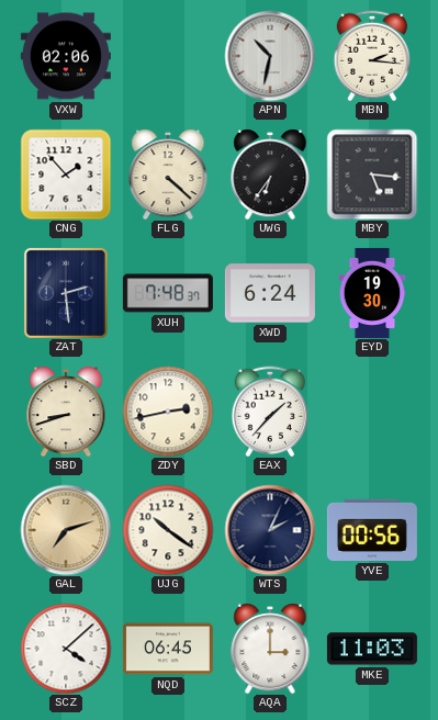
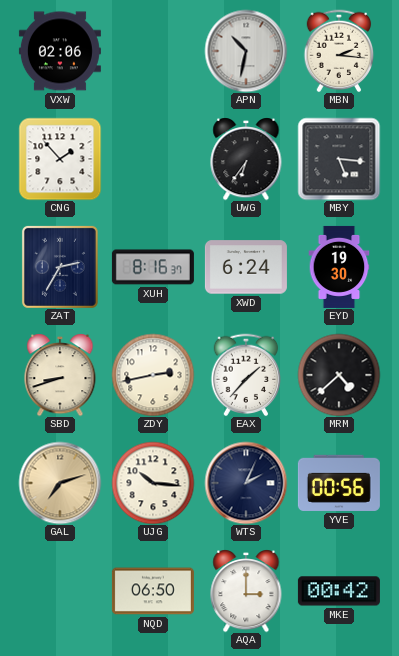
FLG: 4:22 -> none
ZAT: 2:29 -> 2:35
XUH: 7:48 -> 8:16
MRM: none -> 4:38
UJG: 10:21 -> 10:16
SCZ: 4:08 -> none
NQD: 06:45 -> 06:50
MKE: 11:03 -> 00:42
